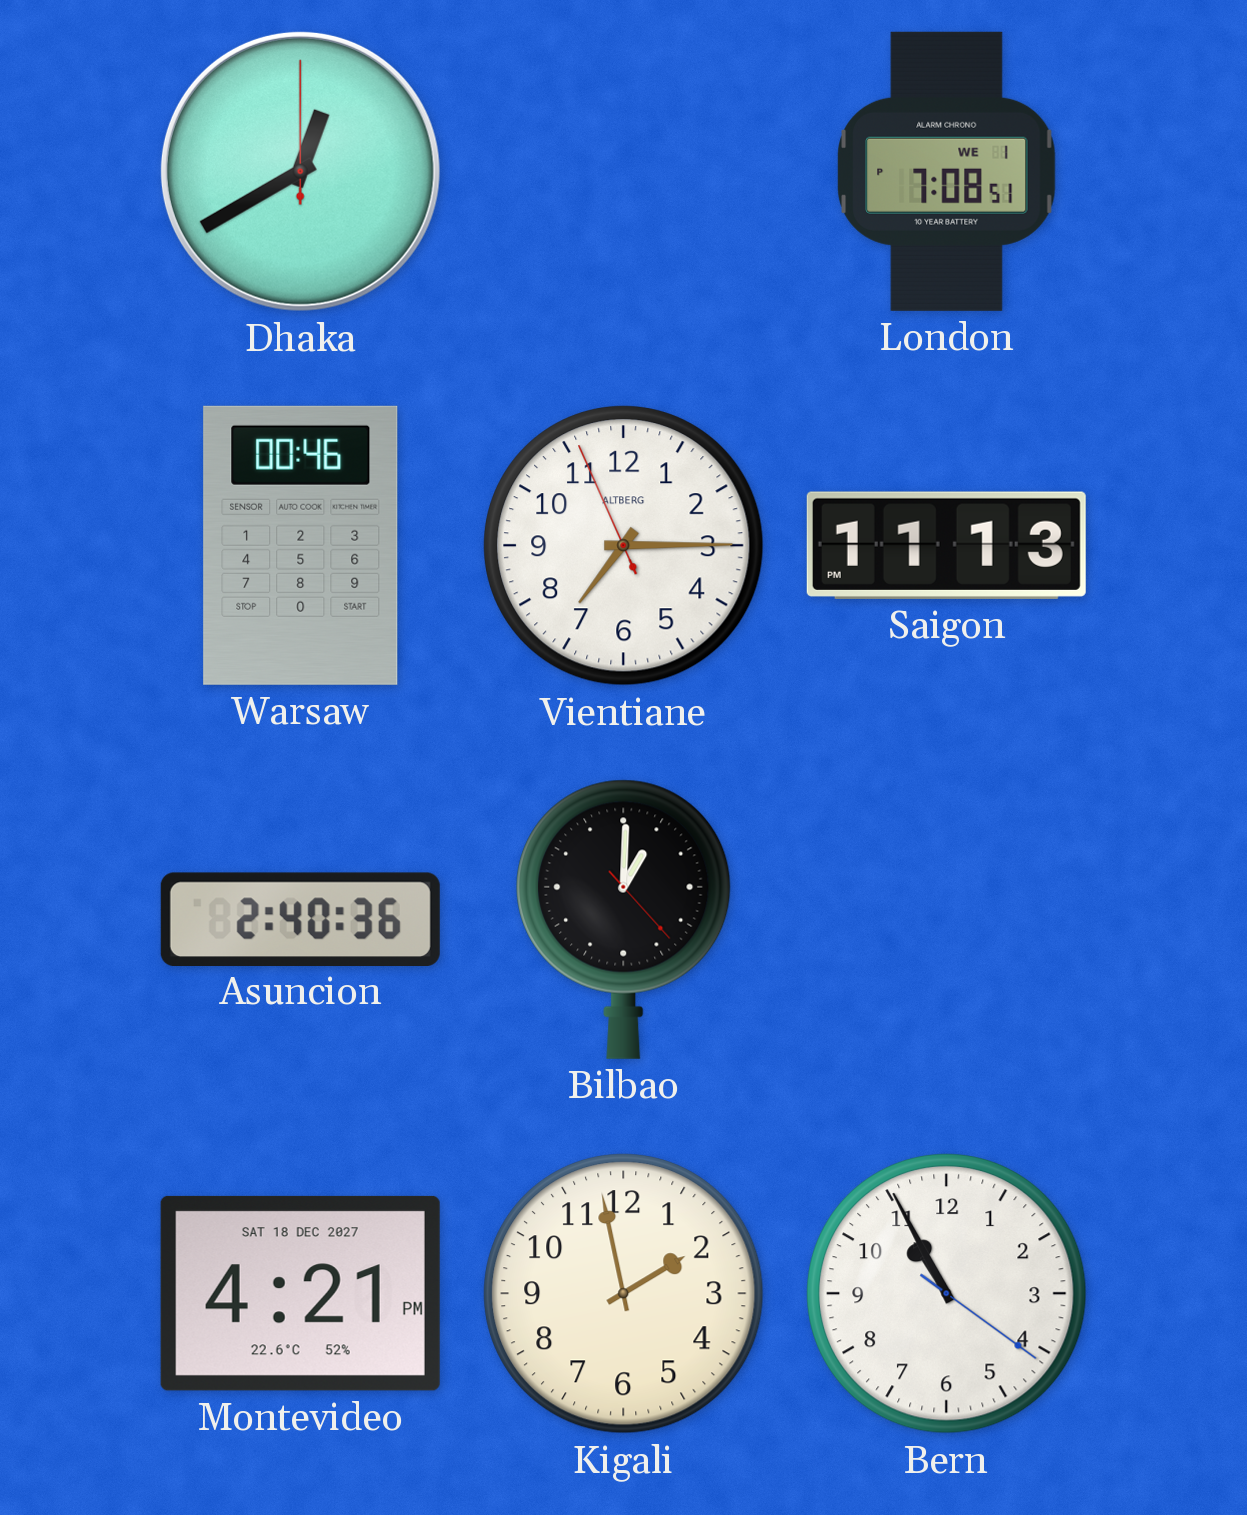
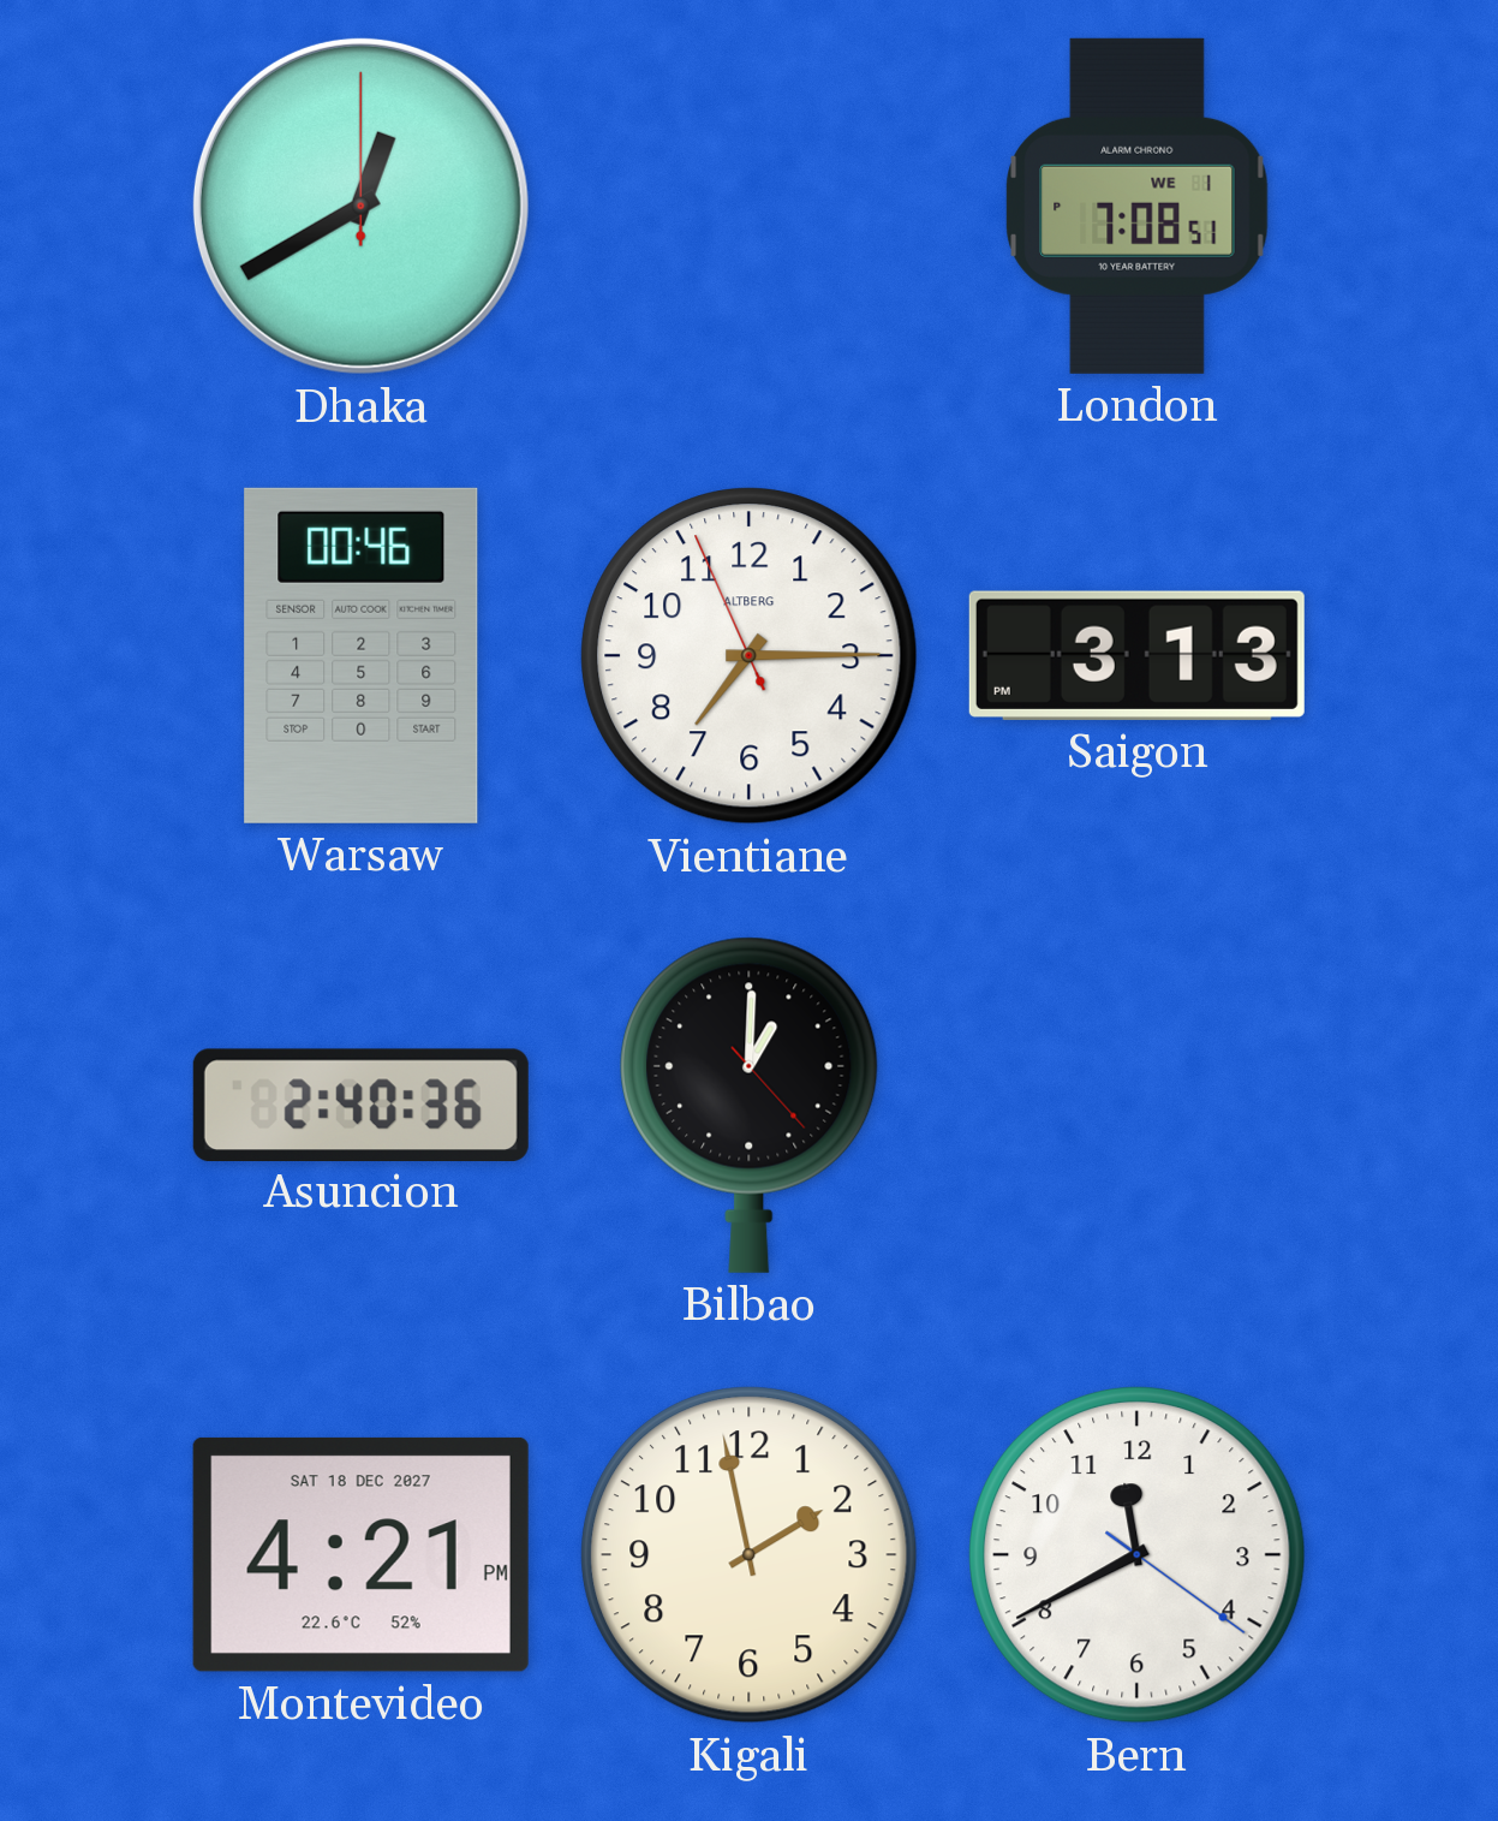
Saigon: 11:13 -> 3:13
Bern: 10:55 -> 11:40
